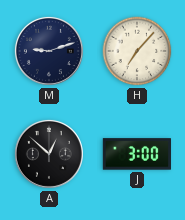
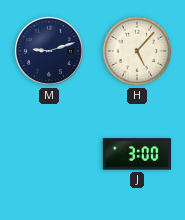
H: 7:07 -> 5:07
A: 12:52 -> none
